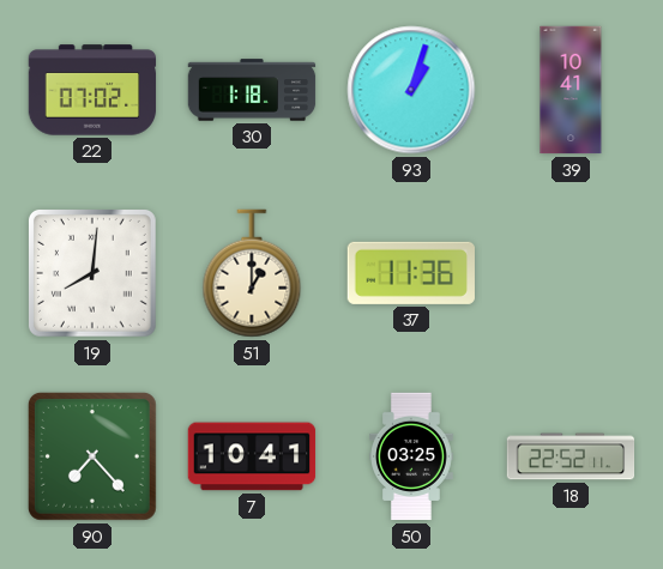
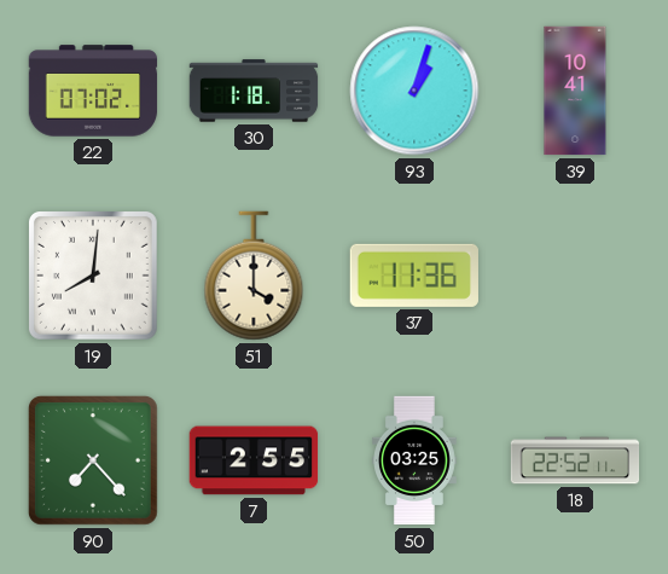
51: 1:00 -> 4:00
7: 10:41 -> 2:55
